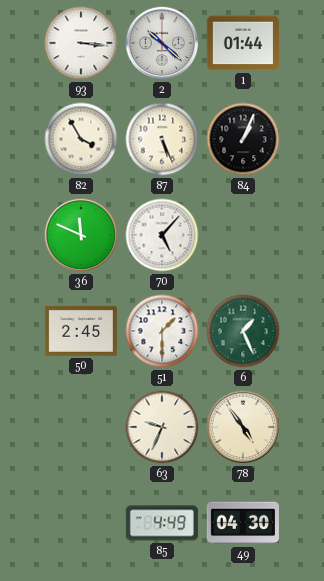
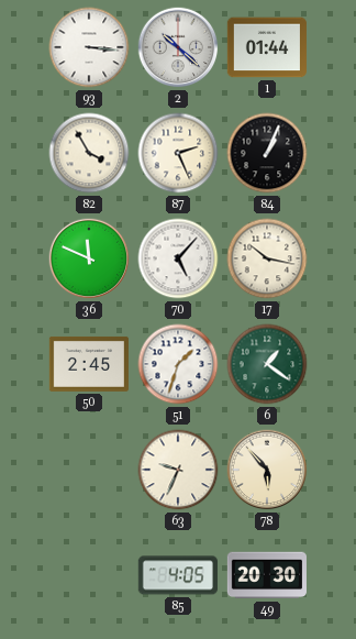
87: 5:26 -> 2:26
17: none -> 10:17
51: 1:30 -> 1:33
6: 1:26 -> 1:21
78: 4:54 -> 5:53
85: 4:49 -> 4:05
49: 04:30 -> 20:30
